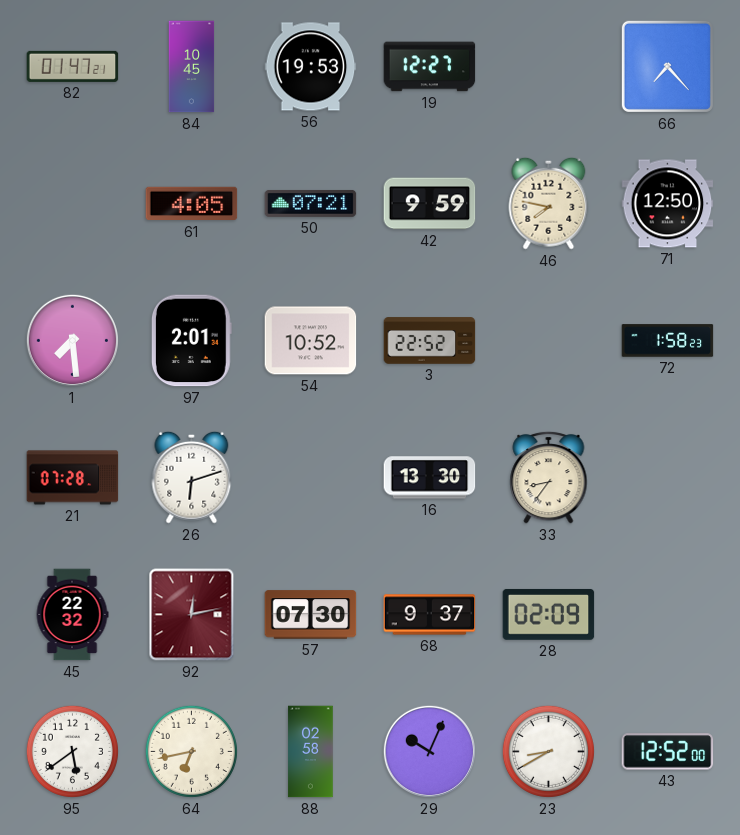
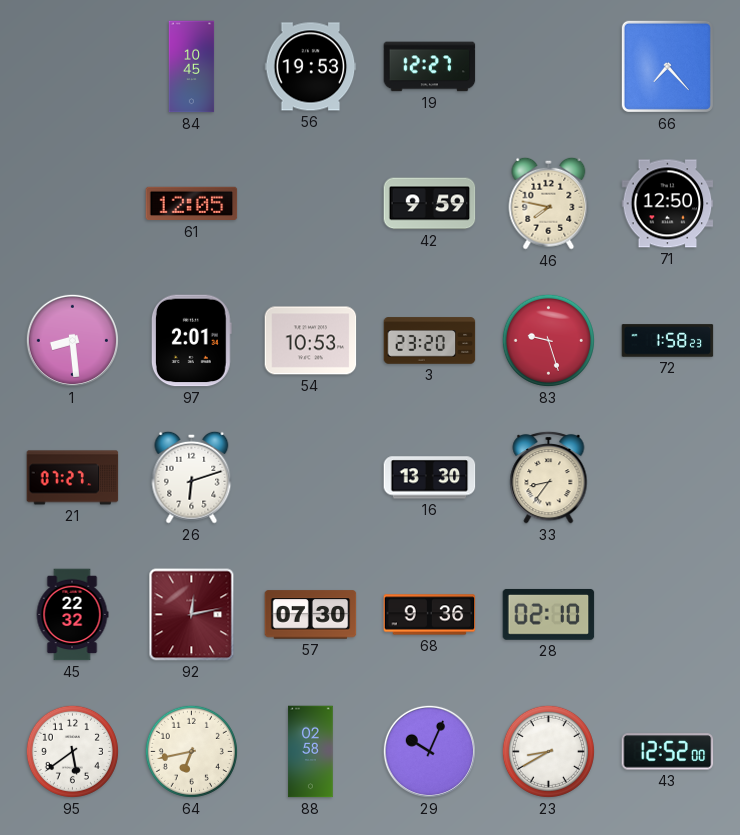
82: 01:47 -> none
61: 4:05 -> 12:05
50: 07:21 -> none
1: 7:29 -> 8:29
54: 10:52 -> 10:53
3: 22:52 -> 23:20
83: none -> 9:27
21: 07:28 -> 07:27
68: 9:37 -> 9:36
28: 02:09 -> 02:10
